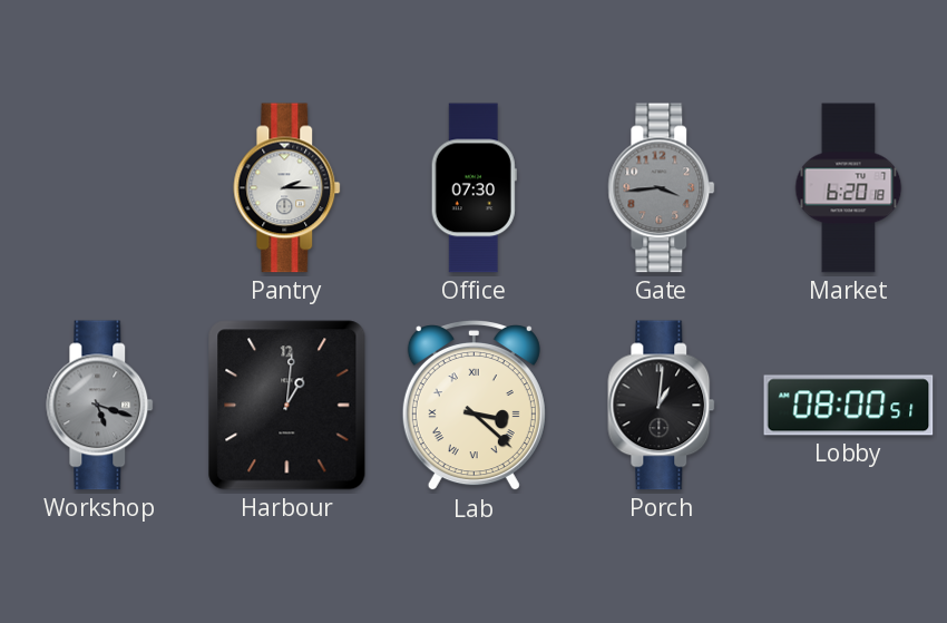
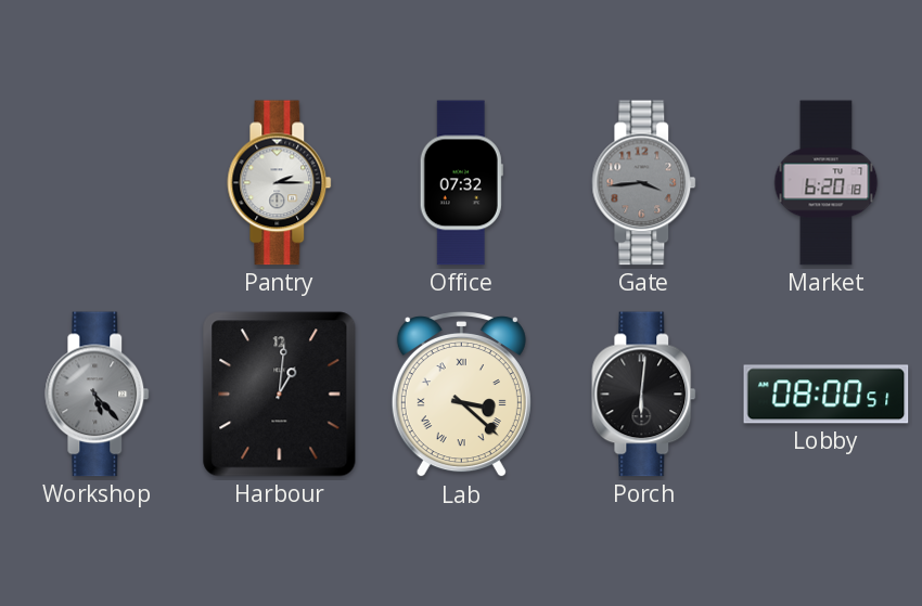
Office: 07:30 -> 07:32
Workshop: 5:18 -> 5:23
Porch: 1:01 -> 6:01
